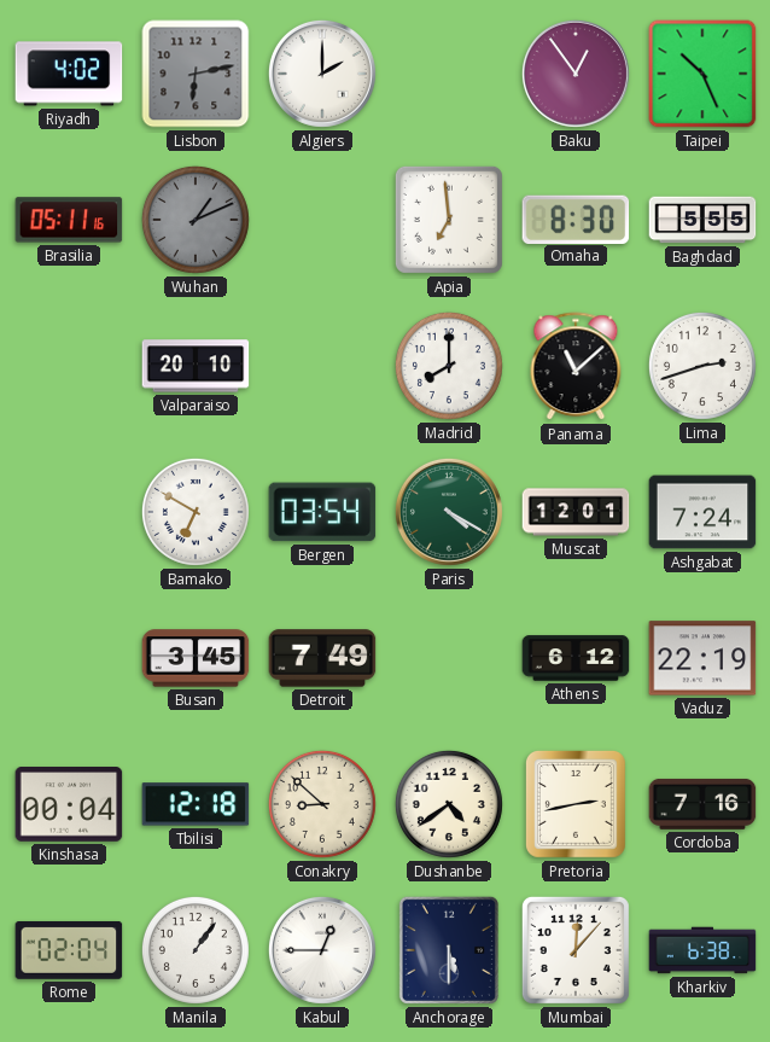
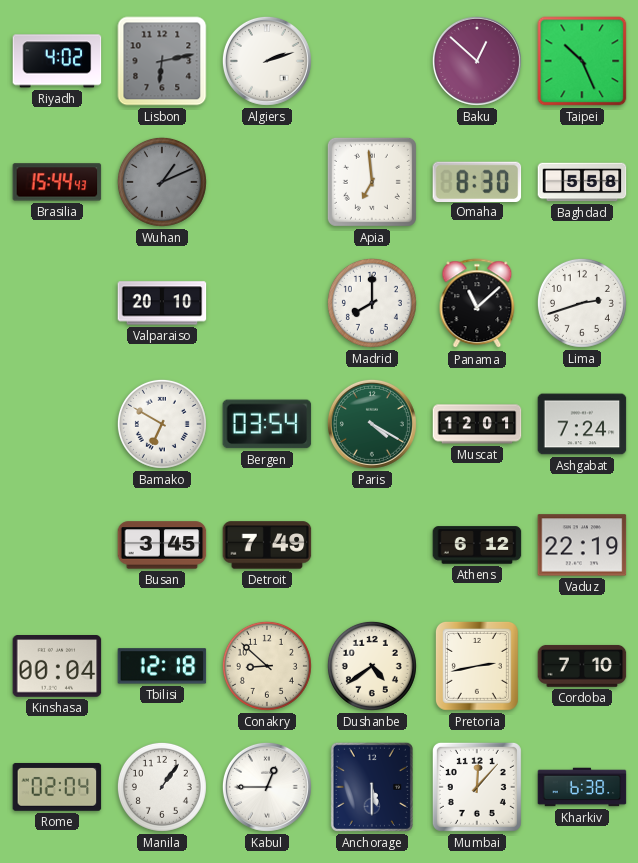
Algiers: 2:00 -> 2:12
Baku: 12:54 -> 12:52
Brasilia: 05:11 -> 15:44
Baghdad: 5:55 -> 5:58
Cordoba: 7:16 -> 7:10
